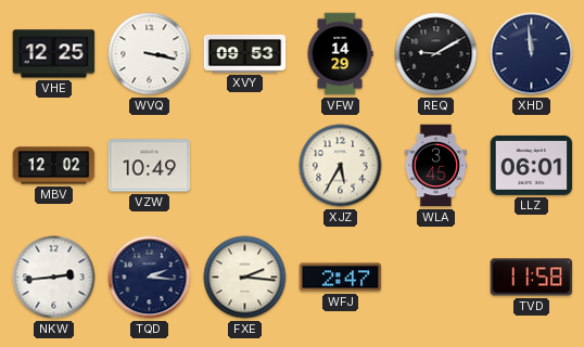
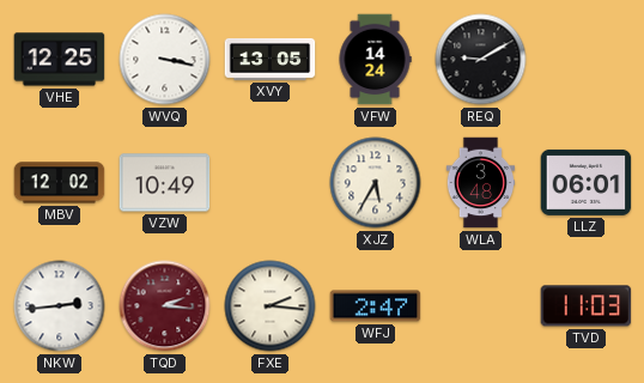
XVY: 09:53 -> 13:05
VFW: 14:29 -> 14:24
XHD: 11:59 -> none
WLA: 3:45 -> 3:48
TQD dial: navy -> burgundy
TVD: 11:58 -> 11:03
